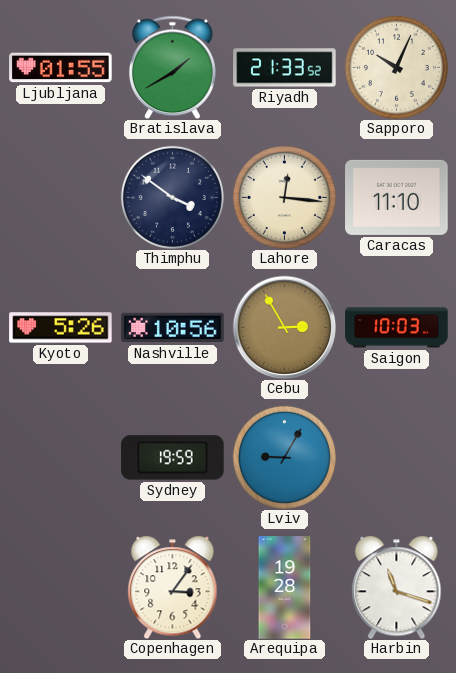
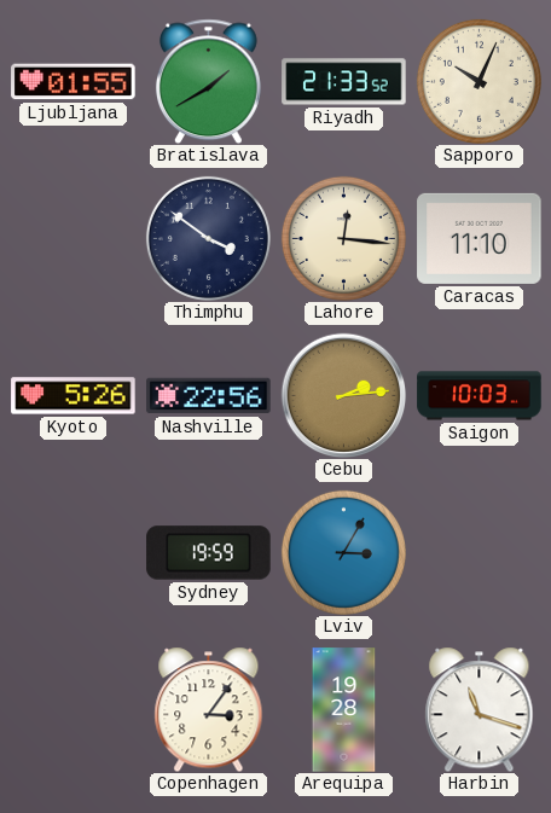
Nashville: 10:56 -> 22:56
Cebu: 2:55 -> 2:14
Lviv: 9:05 -> 3:05
